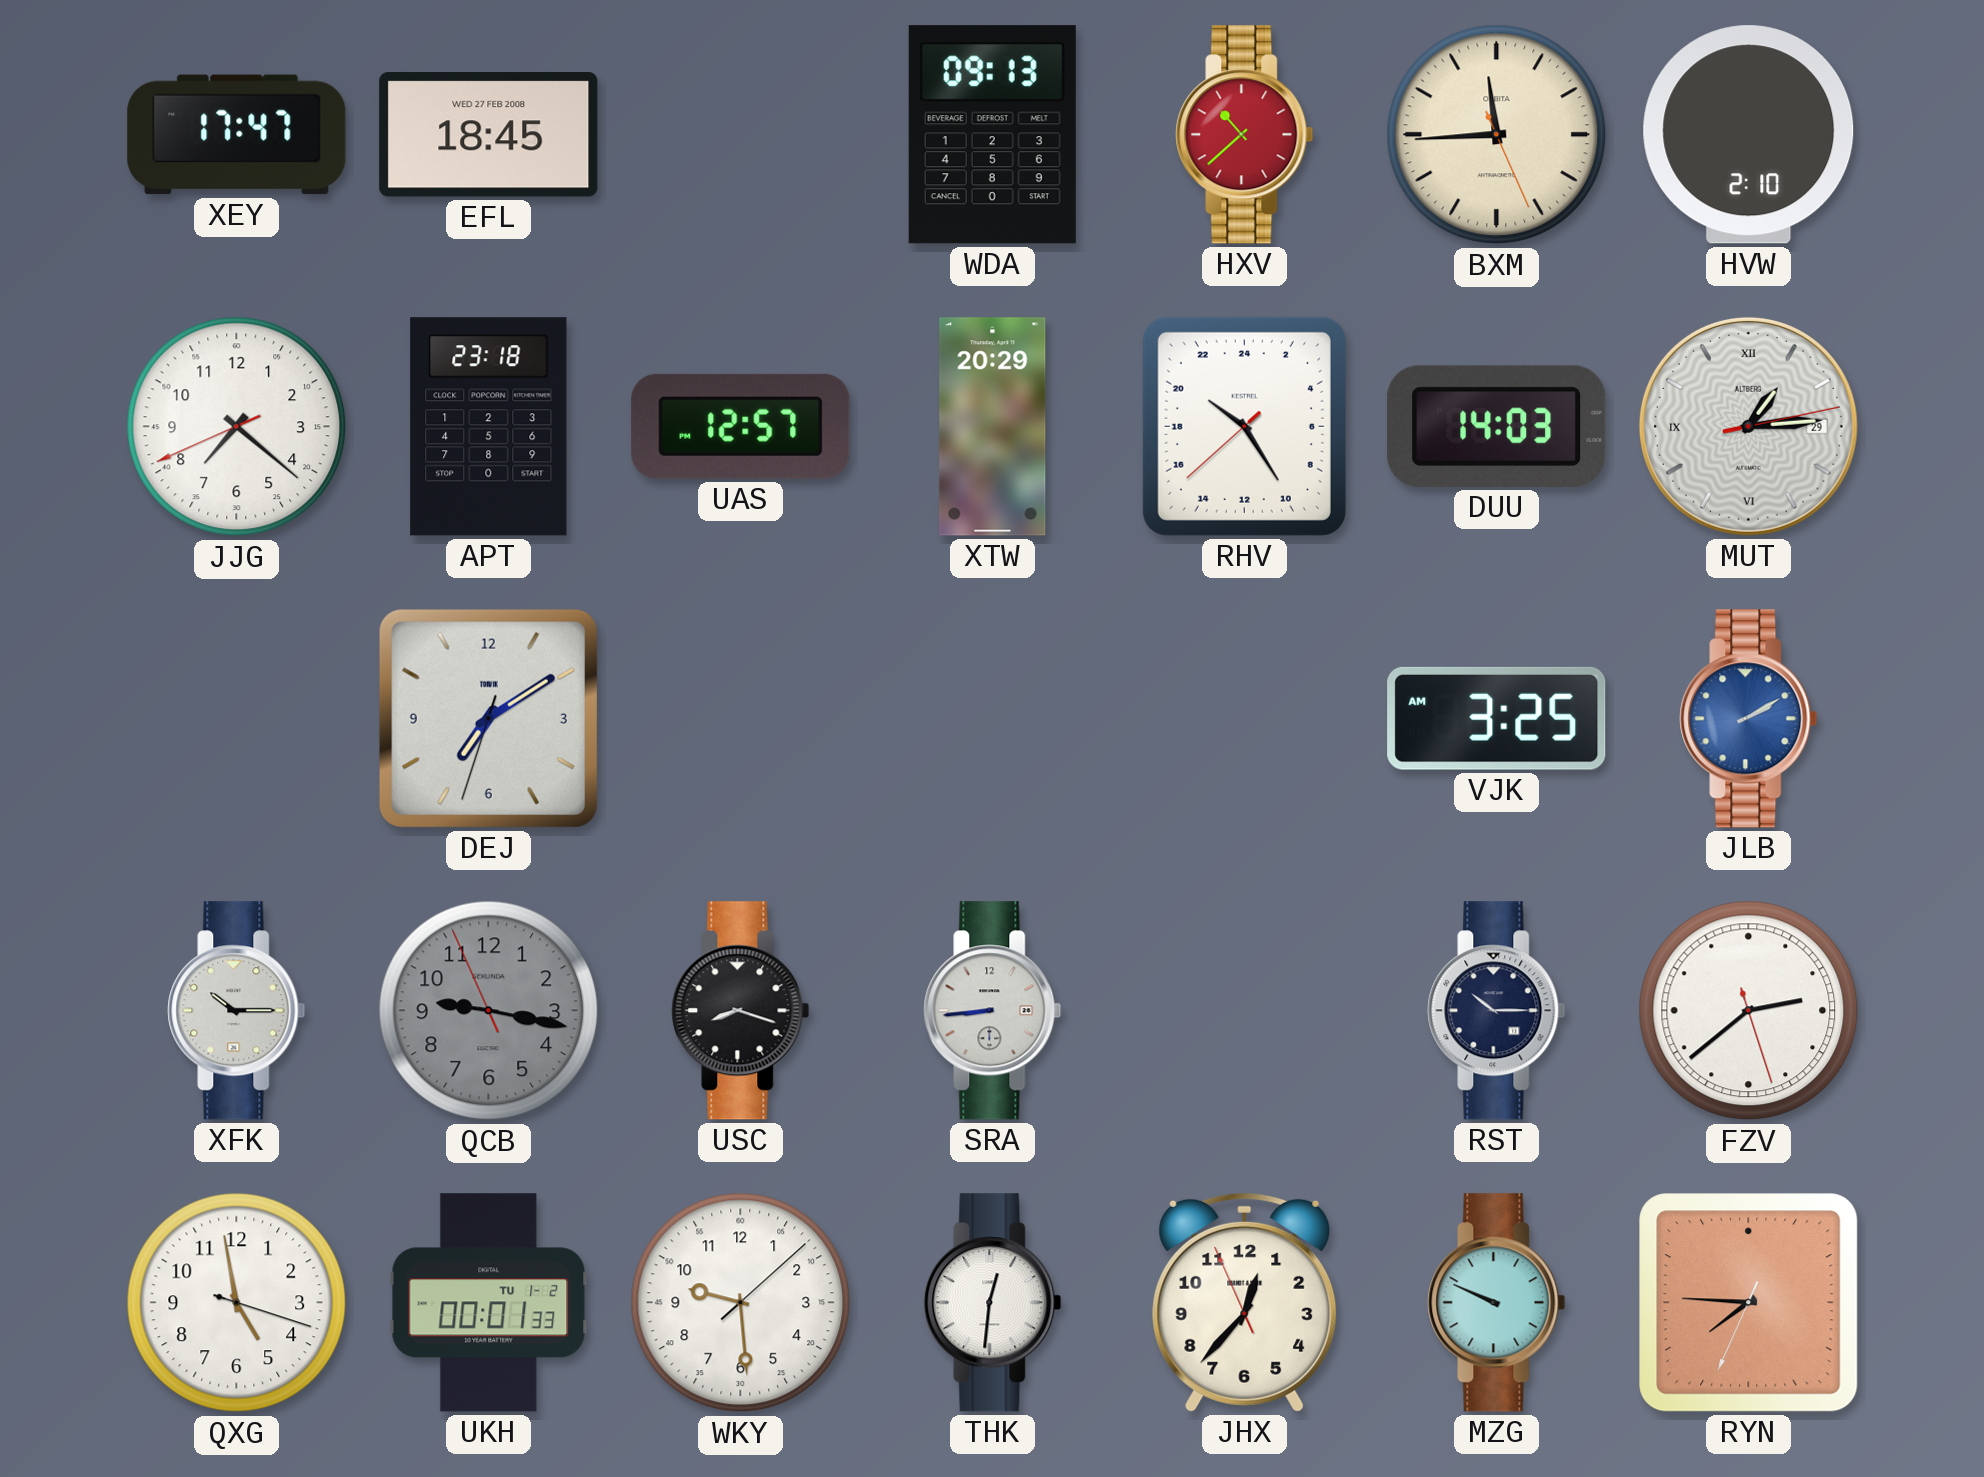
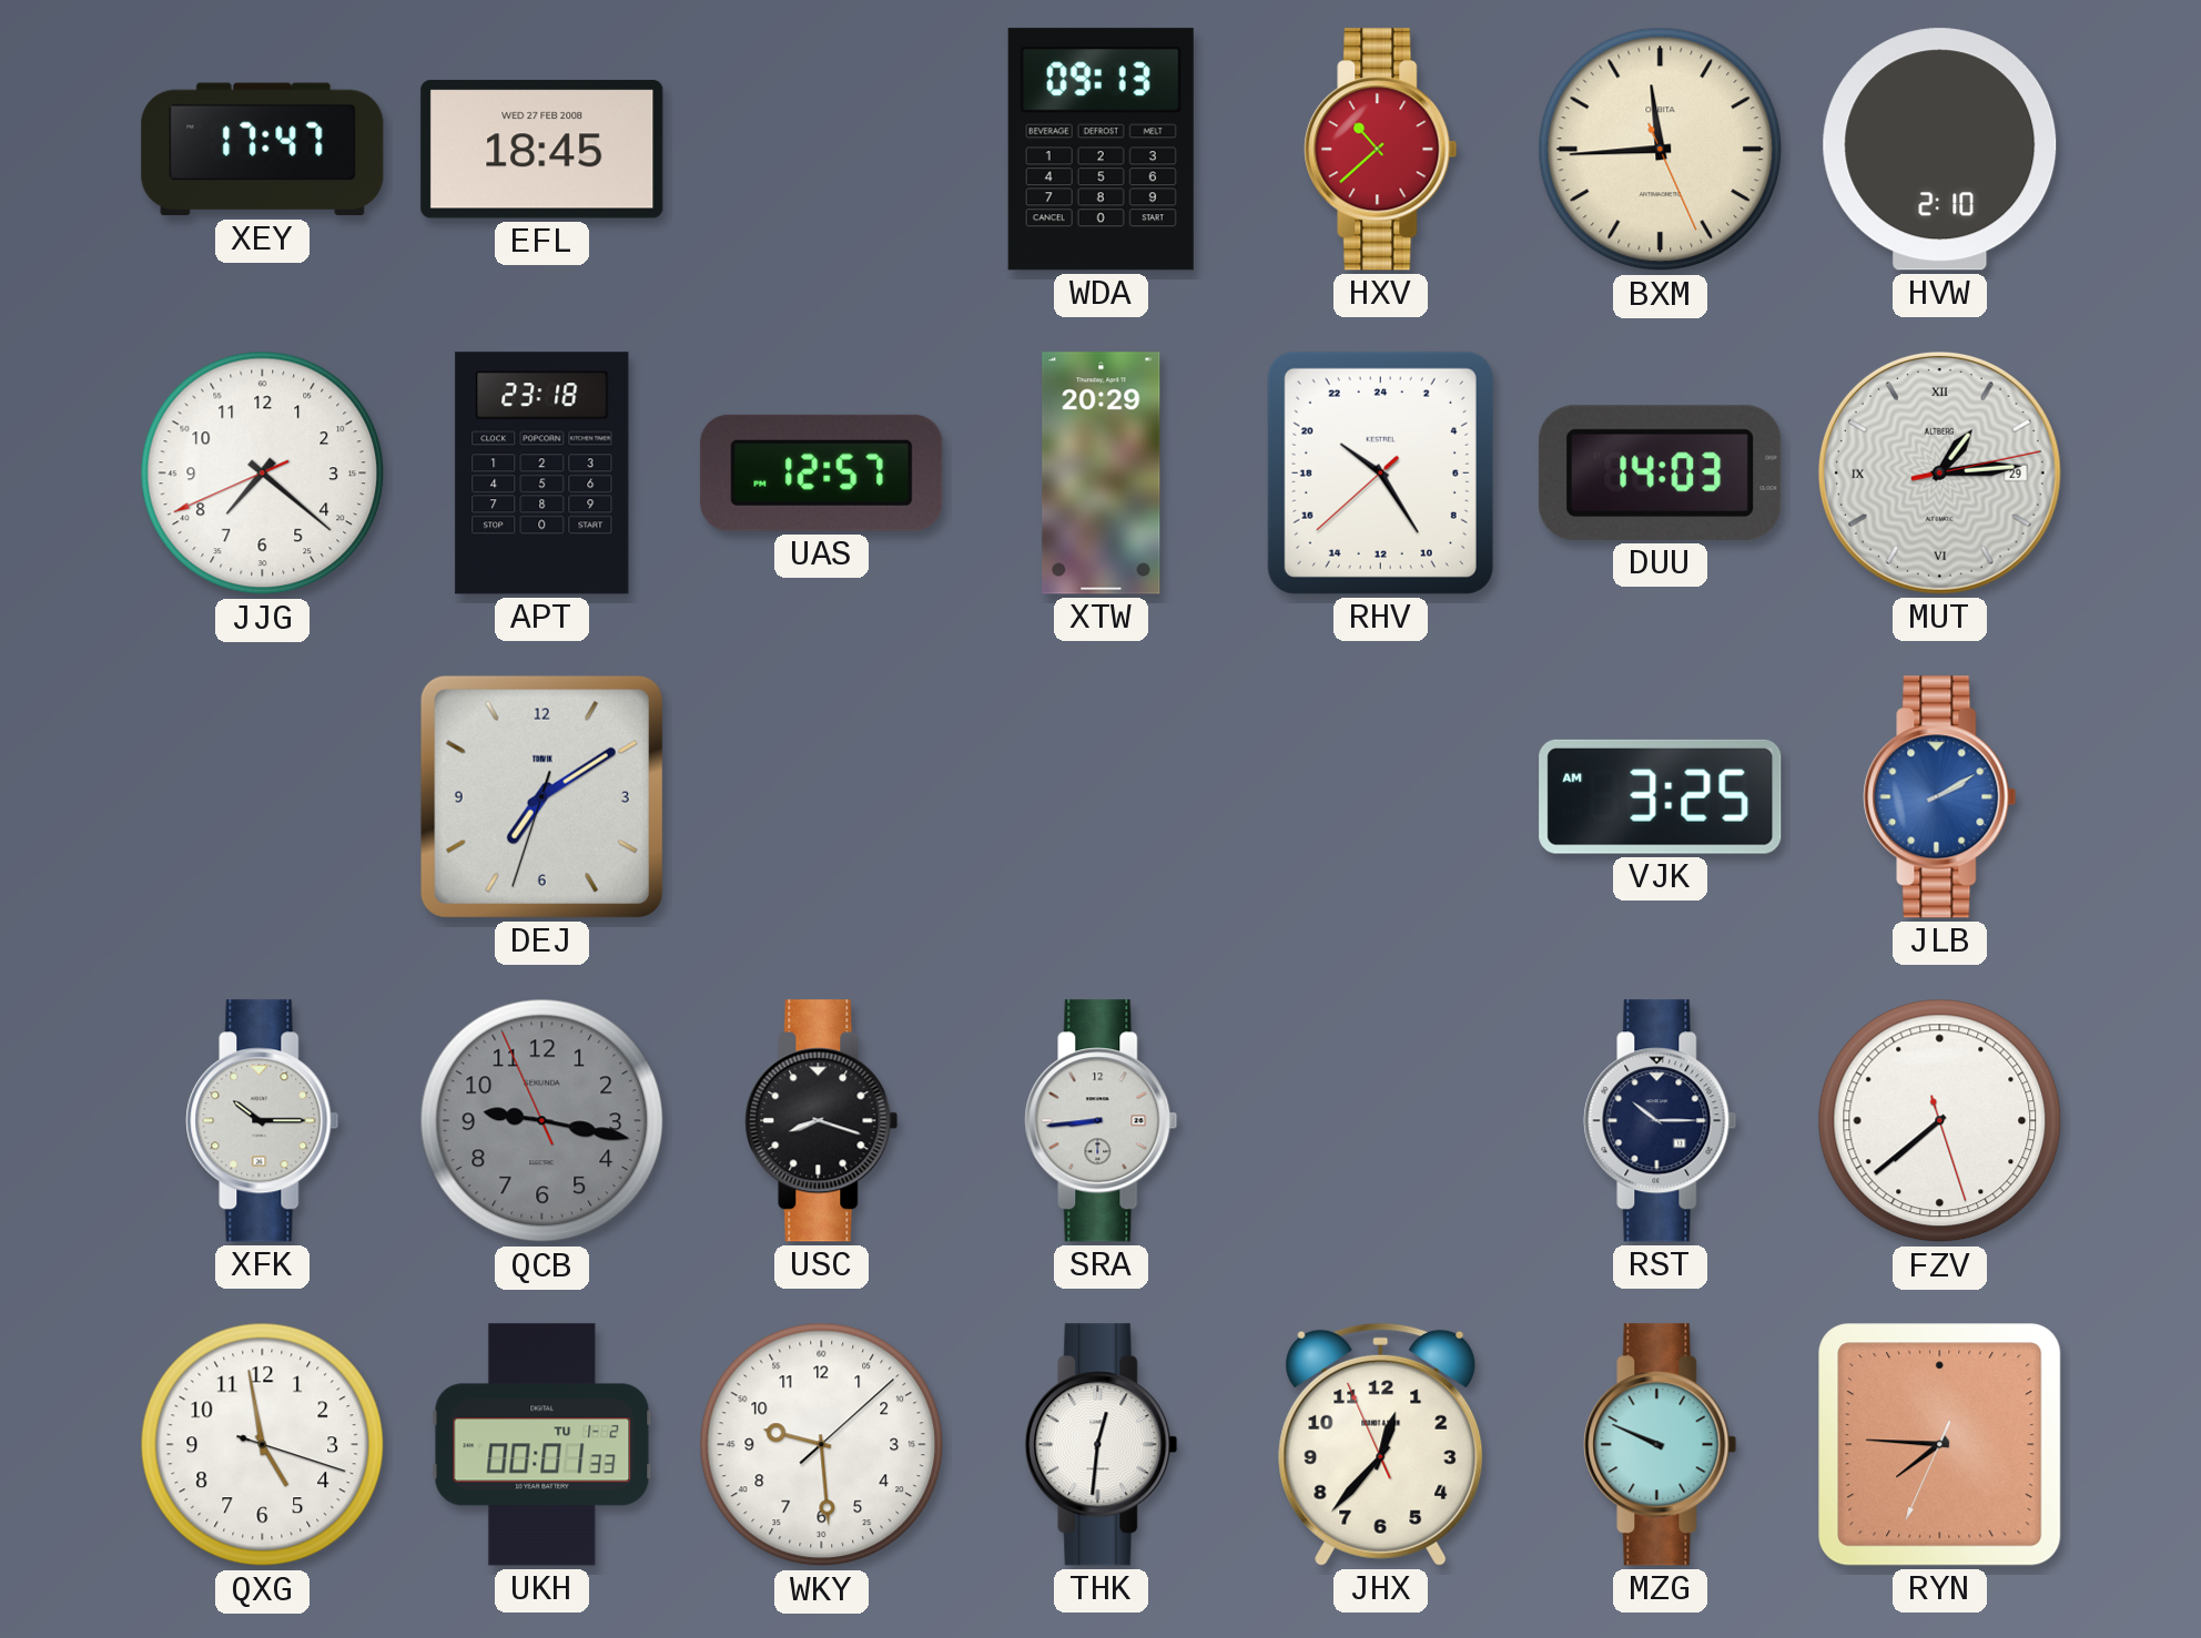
FZV: 2:38 -> 7:38
